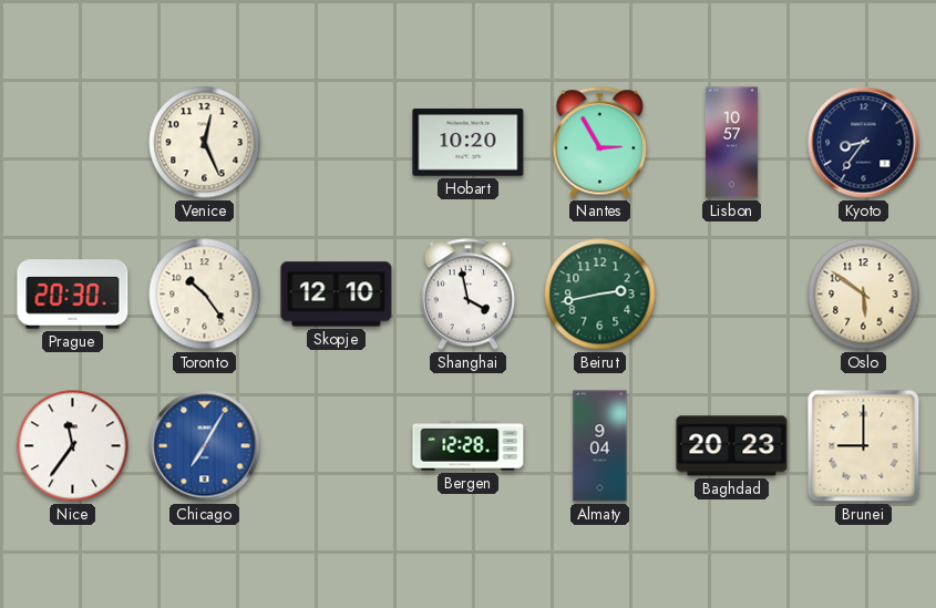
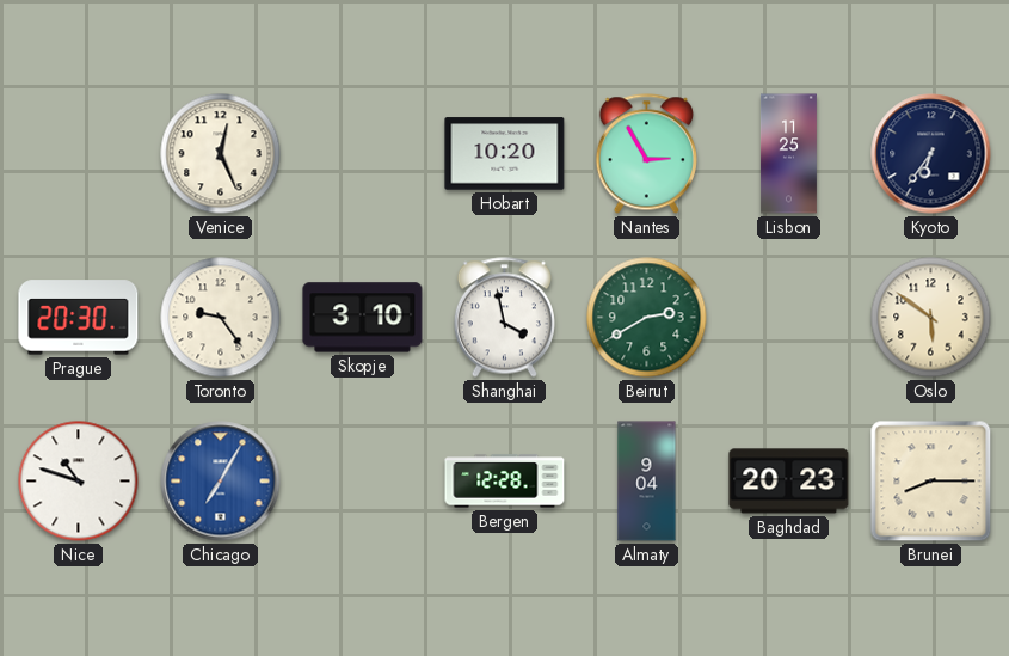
Lisbon: 10:57 -> 11:25
Kyoto: 8:36 -> 6:36
Toronto: 10:24 -> 9:24
Skopje: 12:10 -> 3:10
Beirut: 2:43 -> 2:40
Nice: 11:36 -> 10:48
Brunei: 9:00 -> 8:15
